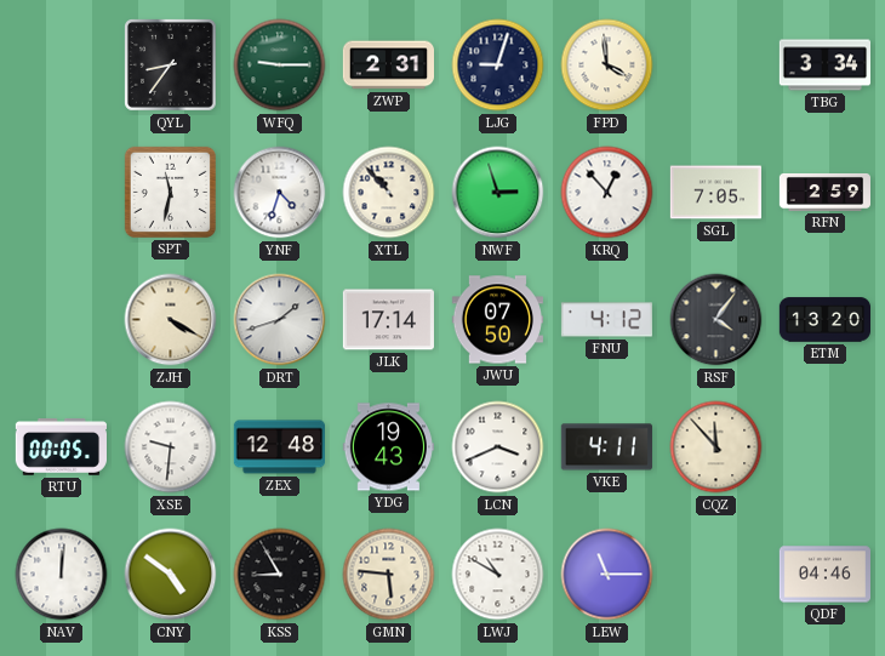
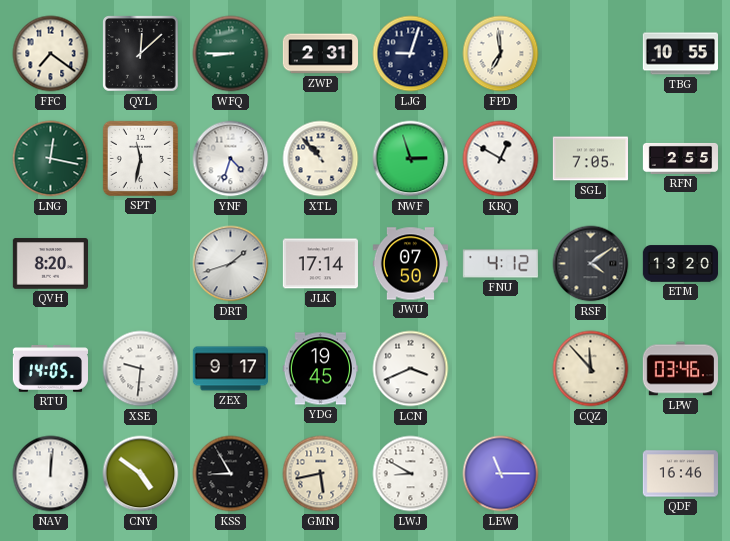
FFC: none -> 7:21
QYL: 8:36 -> 12:08
WFQ: 9:15 -> 8:45
FPD: 3:59 -> 6:59
TBG: 3:34 -> 10:55
LNG: none -> 12:17
KRQ: 12:53 -> 12:50
RFN: 2:59 -> 2:55
QVH: none -> 8:20
ZJH: 4:20 -> none
RSF: 4:06 -> 4:09
RTU: 00:05 -> 14:05
ZEX: 12:48 -> 9:17
YDG: 19:43 -> 19:45
VKE: 4:11 -> none
LPW: none -> 03:46
GMN: 5:46 -> 5:43
LWJ: 10:50 -> 8:50
QDF: 04:46 -> 16:46
